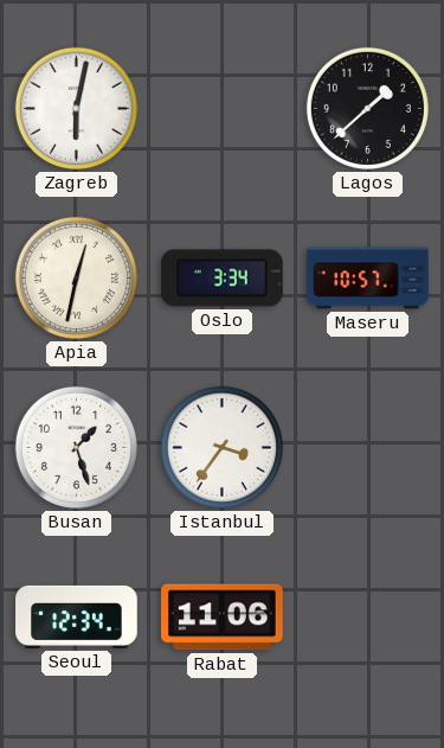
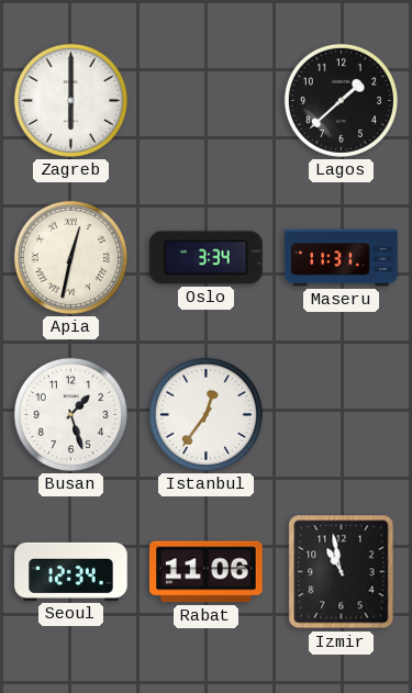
Zagreb: 6:02 -> 6:00
Maseru: 10:57 -> 11:31
Istanbul: 3:36 -> 12:36
Izmir: none -> 10:58
